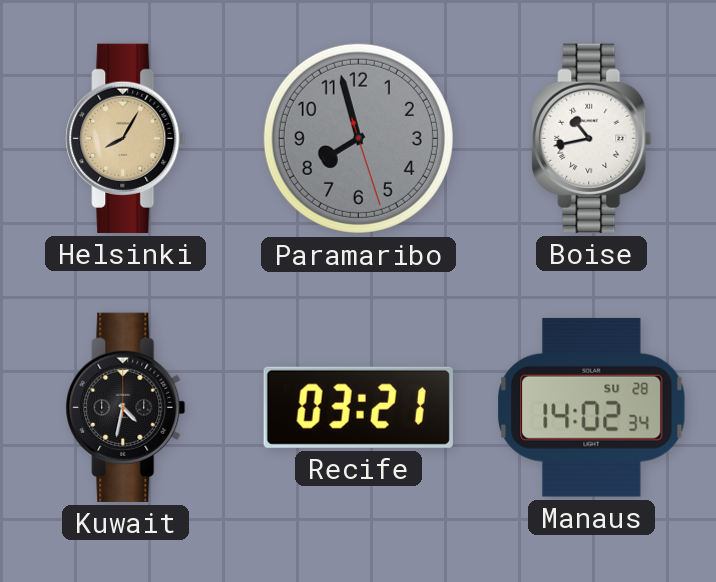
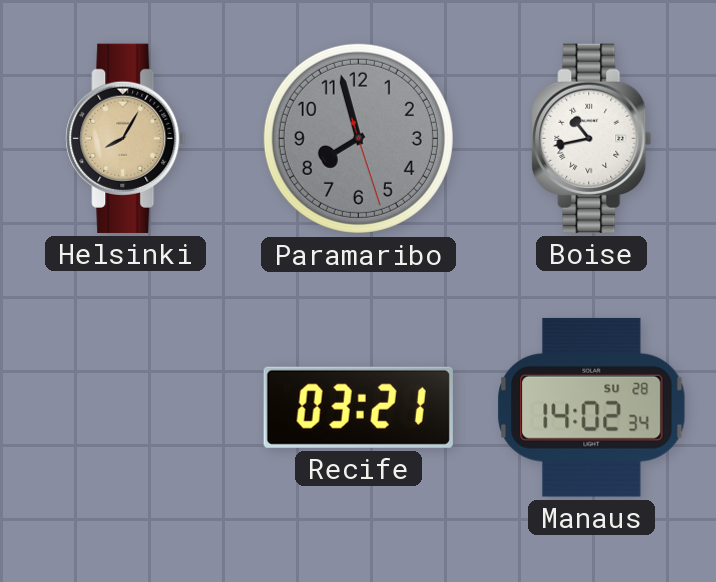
Kuwait: 4:32 -> none
